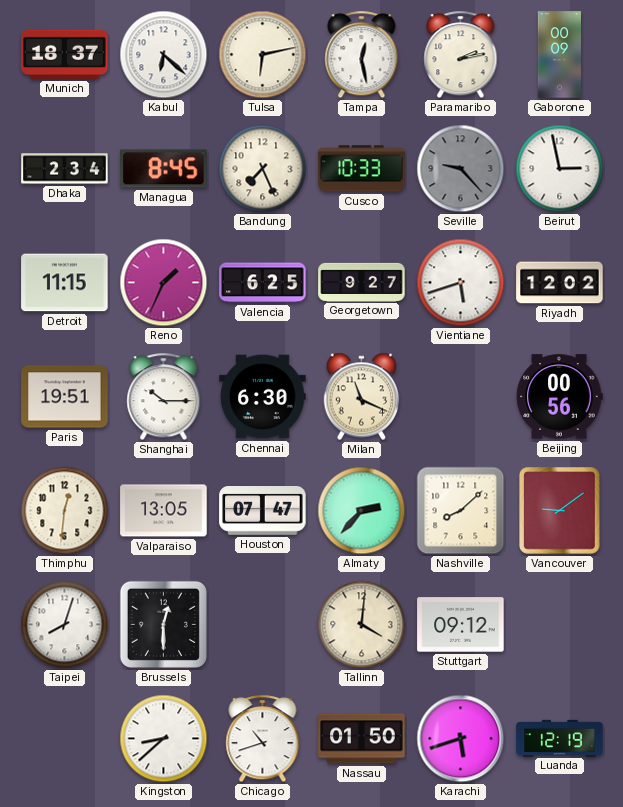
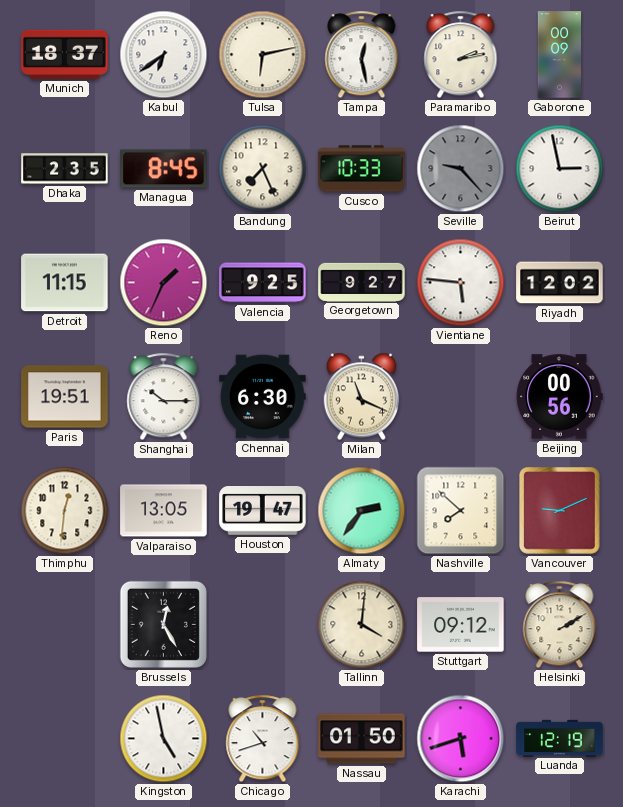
Kabul: 6:22 -> 6:39
Dhaka: 2:34 -> 2:35
Valencia: 6:25 -> 9:25
Vientiane: 5:42 -> 5:46
Houston: 07:47 -> 19:47
Almaty: 2:37 -> 2:36
Nashville: 8:08 -> 7:52
Vancouver: 9:09 -> 9:11
Taipei: 8:03 -> none
Brussels: 12:30 -> 12:25
Helsinki: none -> 2:10
Kingston: 8:38 -> 4:58
